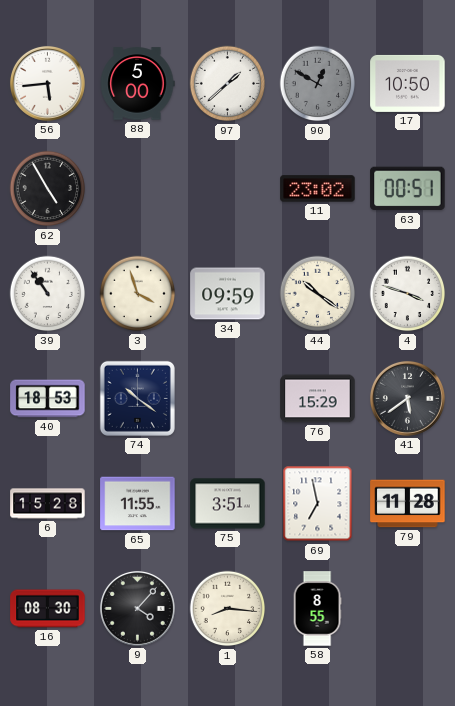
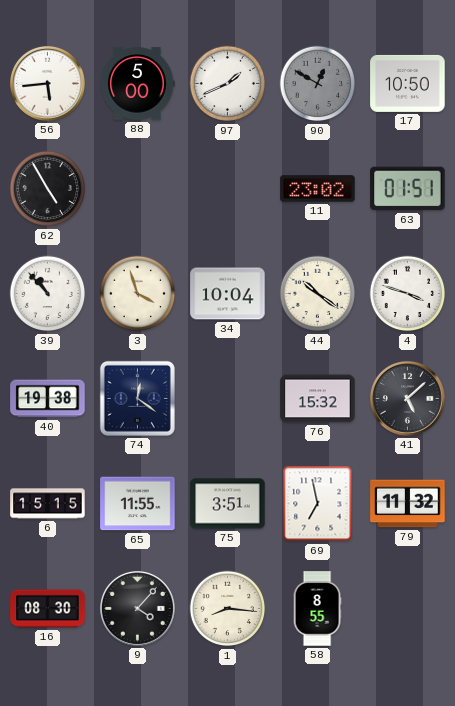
97: 1:38 -> 1:41
63: 00:51 -> 01:51
39: 10:54 -> 10:53
34: 09:59 -> 10:04
40: 18:53 -> 19:38
74: 10:21 -> 12:21
76: 15:29 -> 15:32
41: 5:39 -> 5:08
6: 15:28 -> 15:15
79: 11:28 -> 11:32
